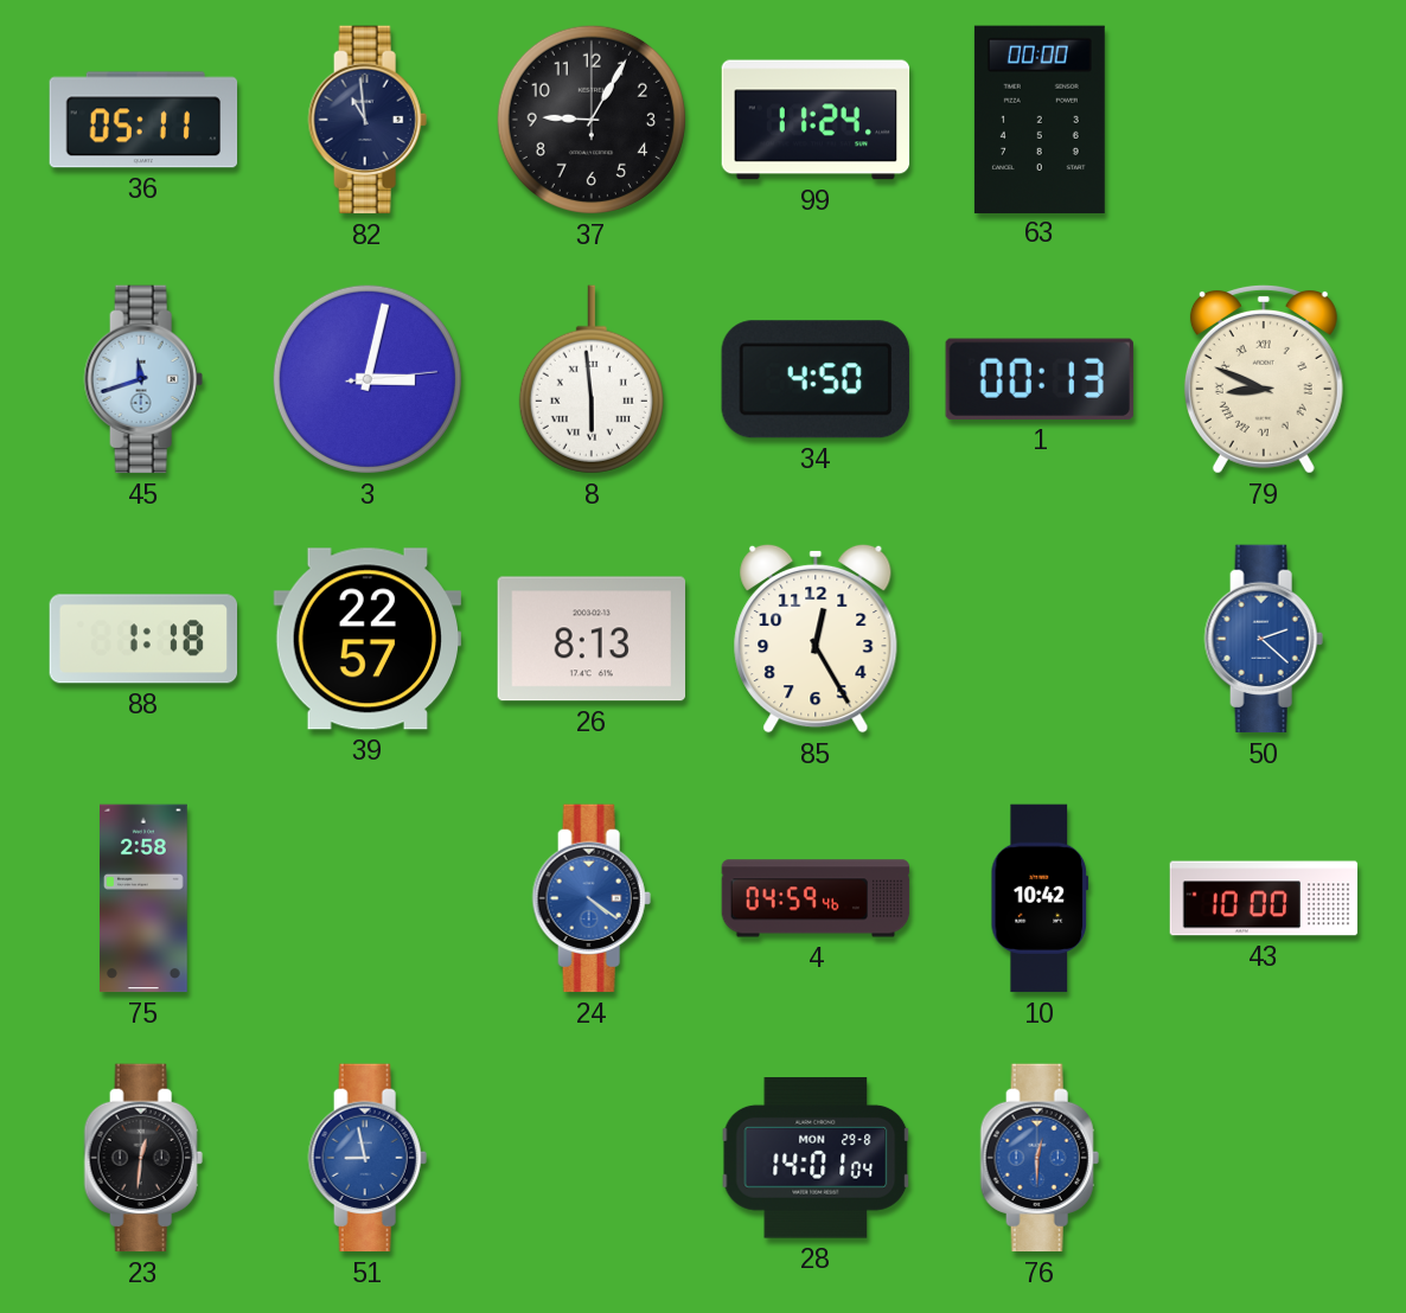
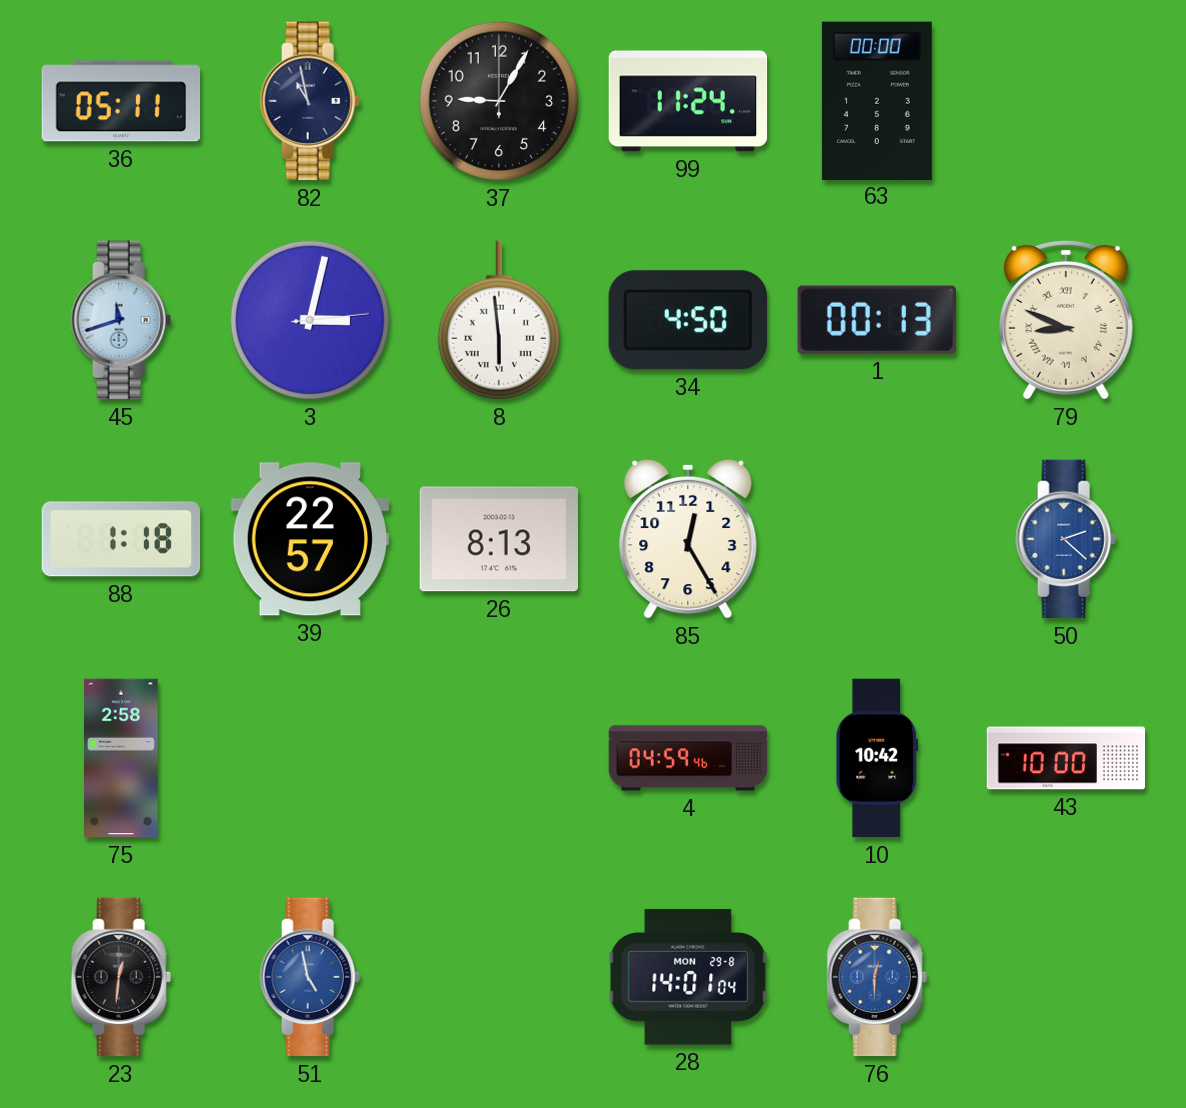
82: 10:59 -> 10:58
24: 4:21 -> none
51: 8:58 -> 4:58
